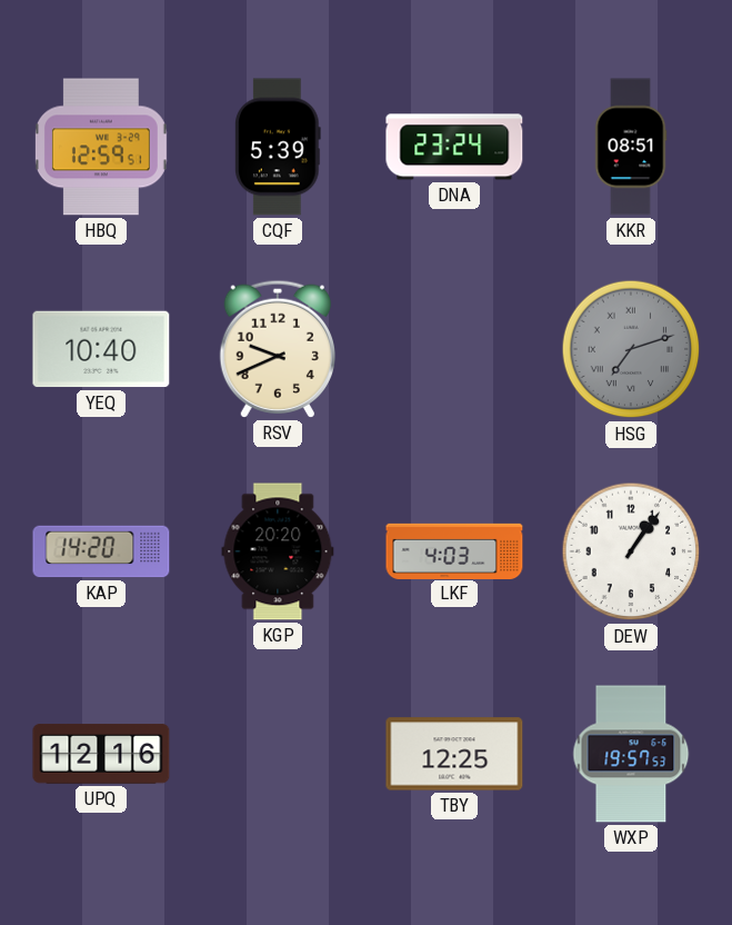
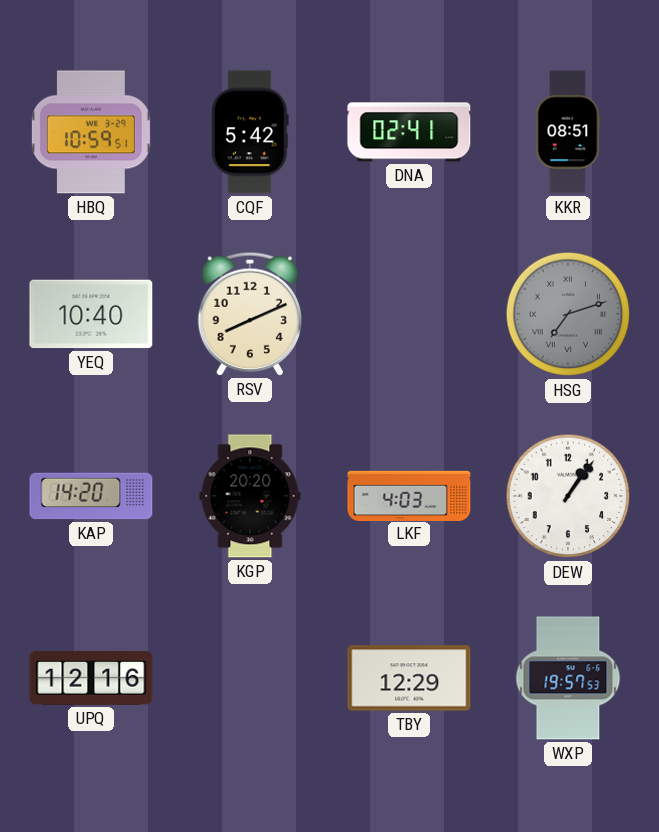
HBQ: 12:59 -> 10:59
CQF: 5:39 -> 5:42
DNA: 23:24 -> 02:41
RSV: 9:41 -> 8:11
TBY: 12:25 -> 12:29
